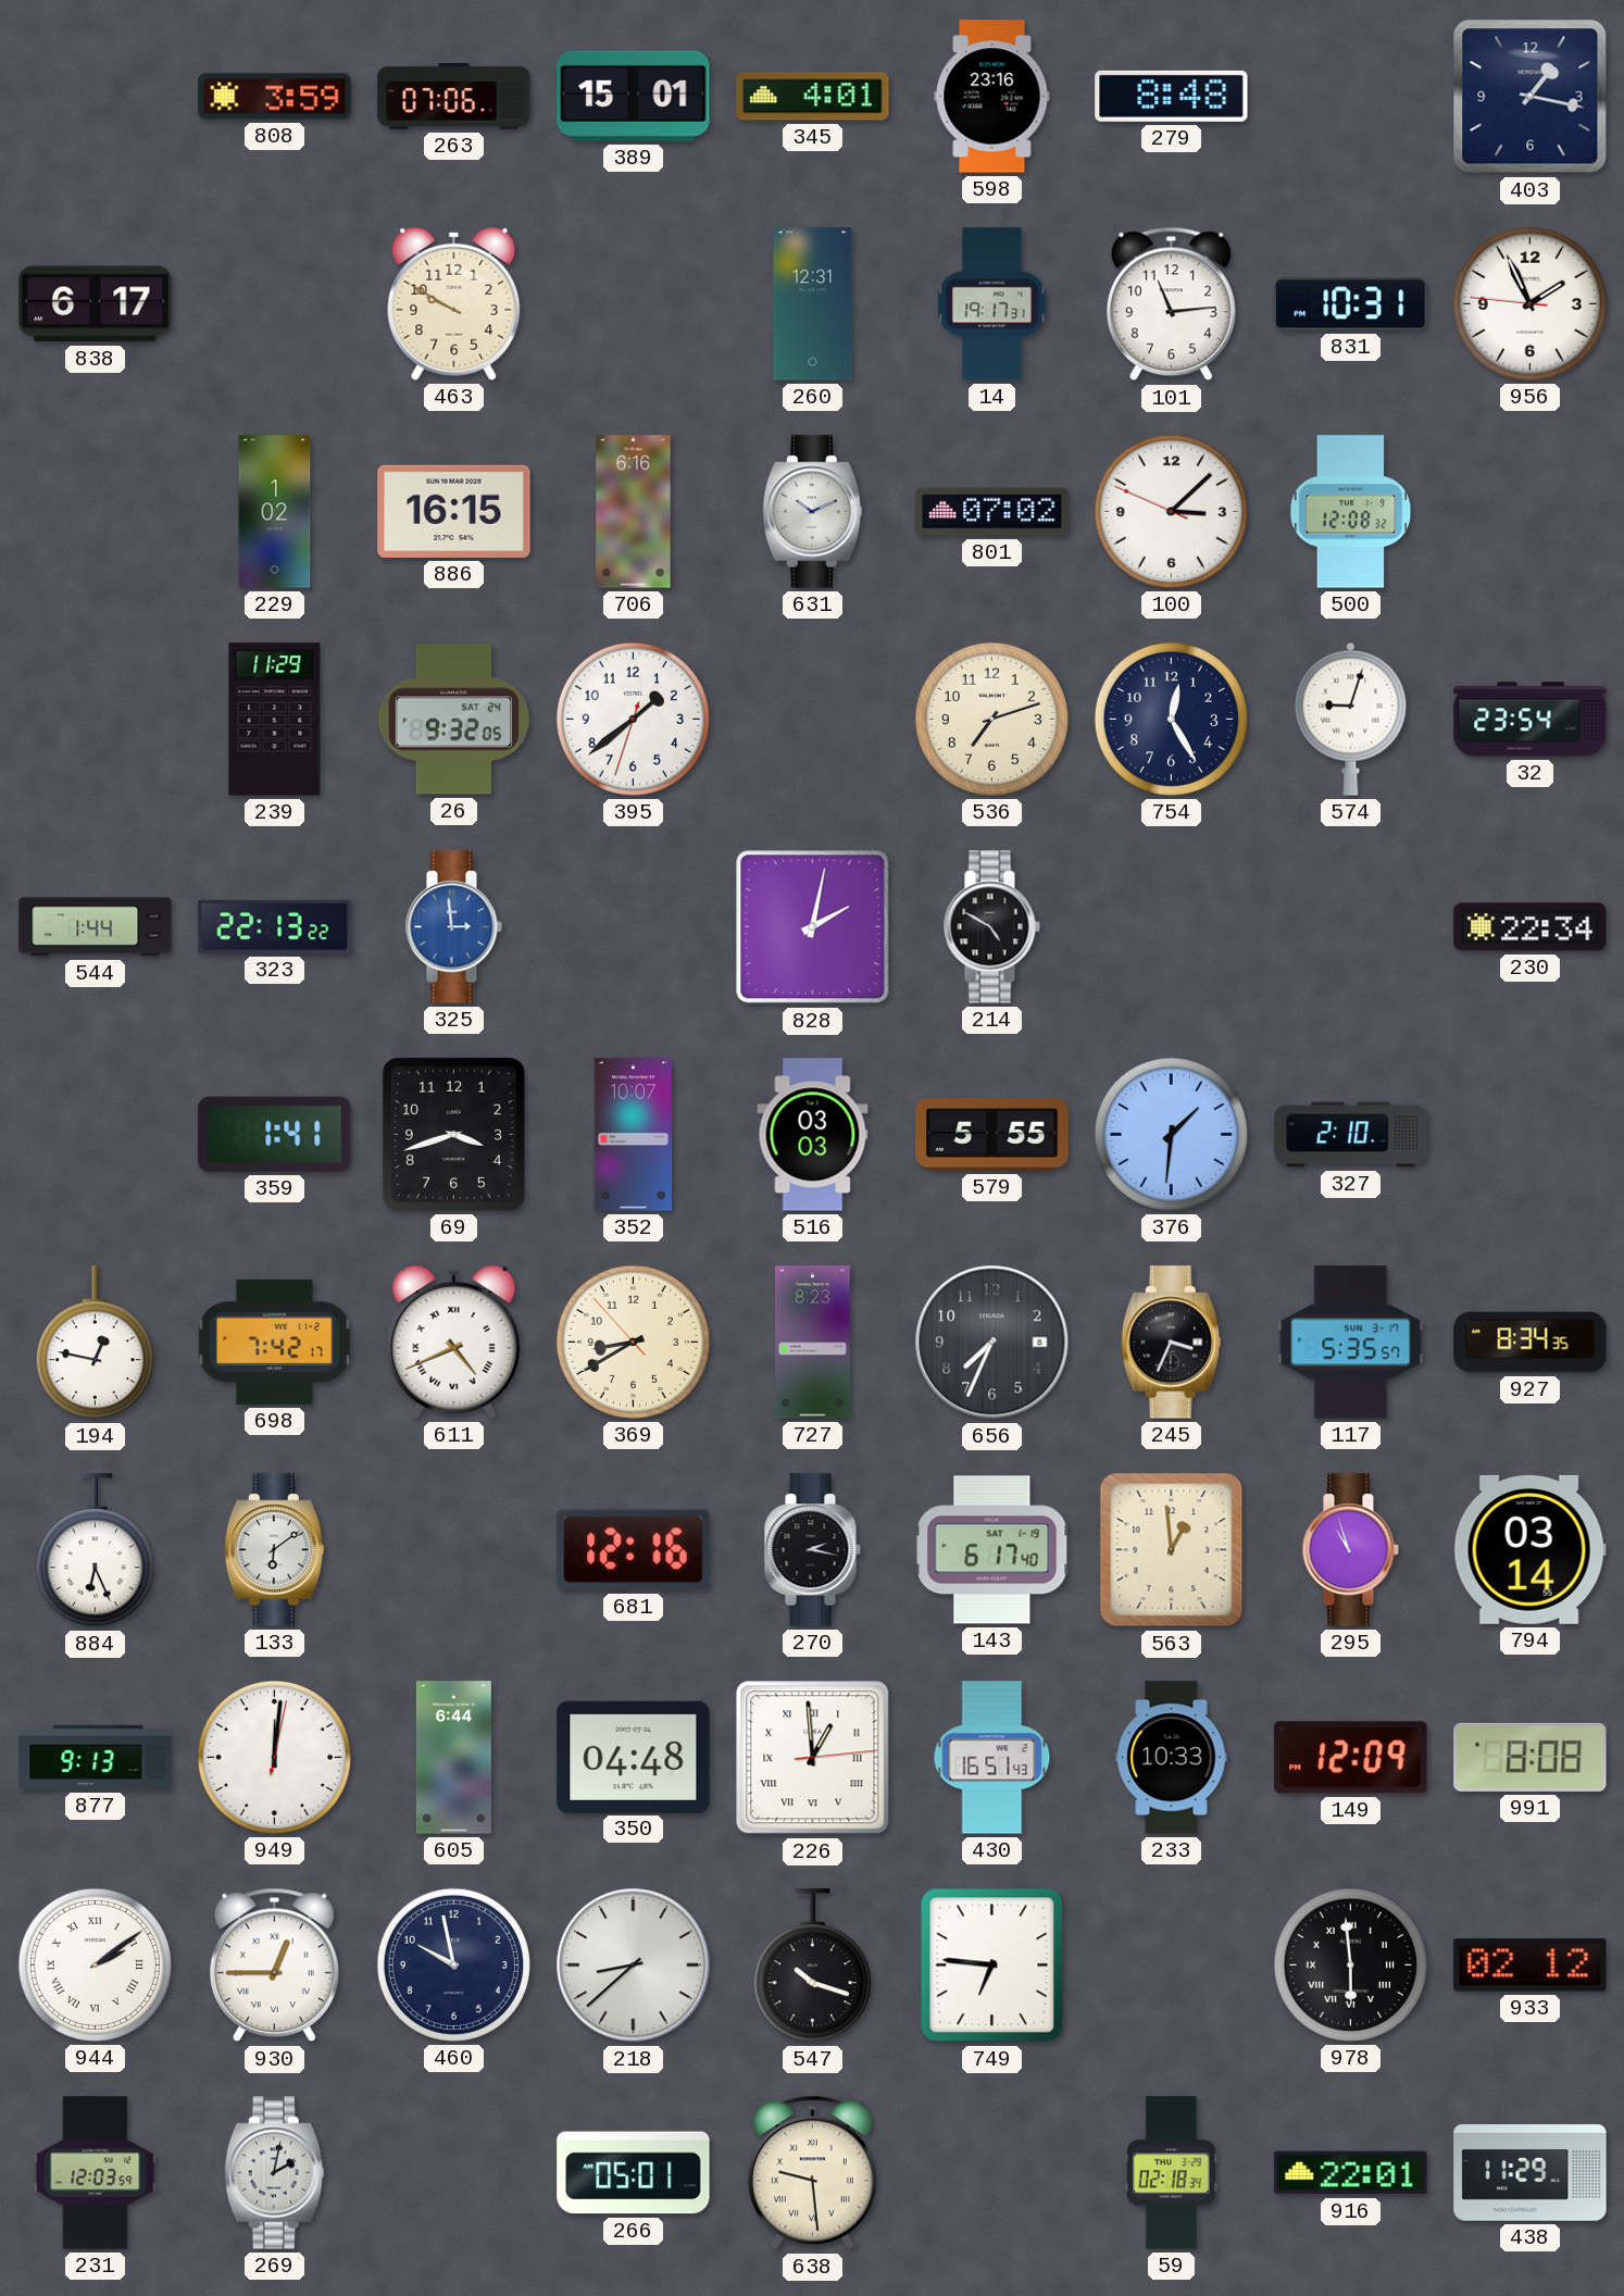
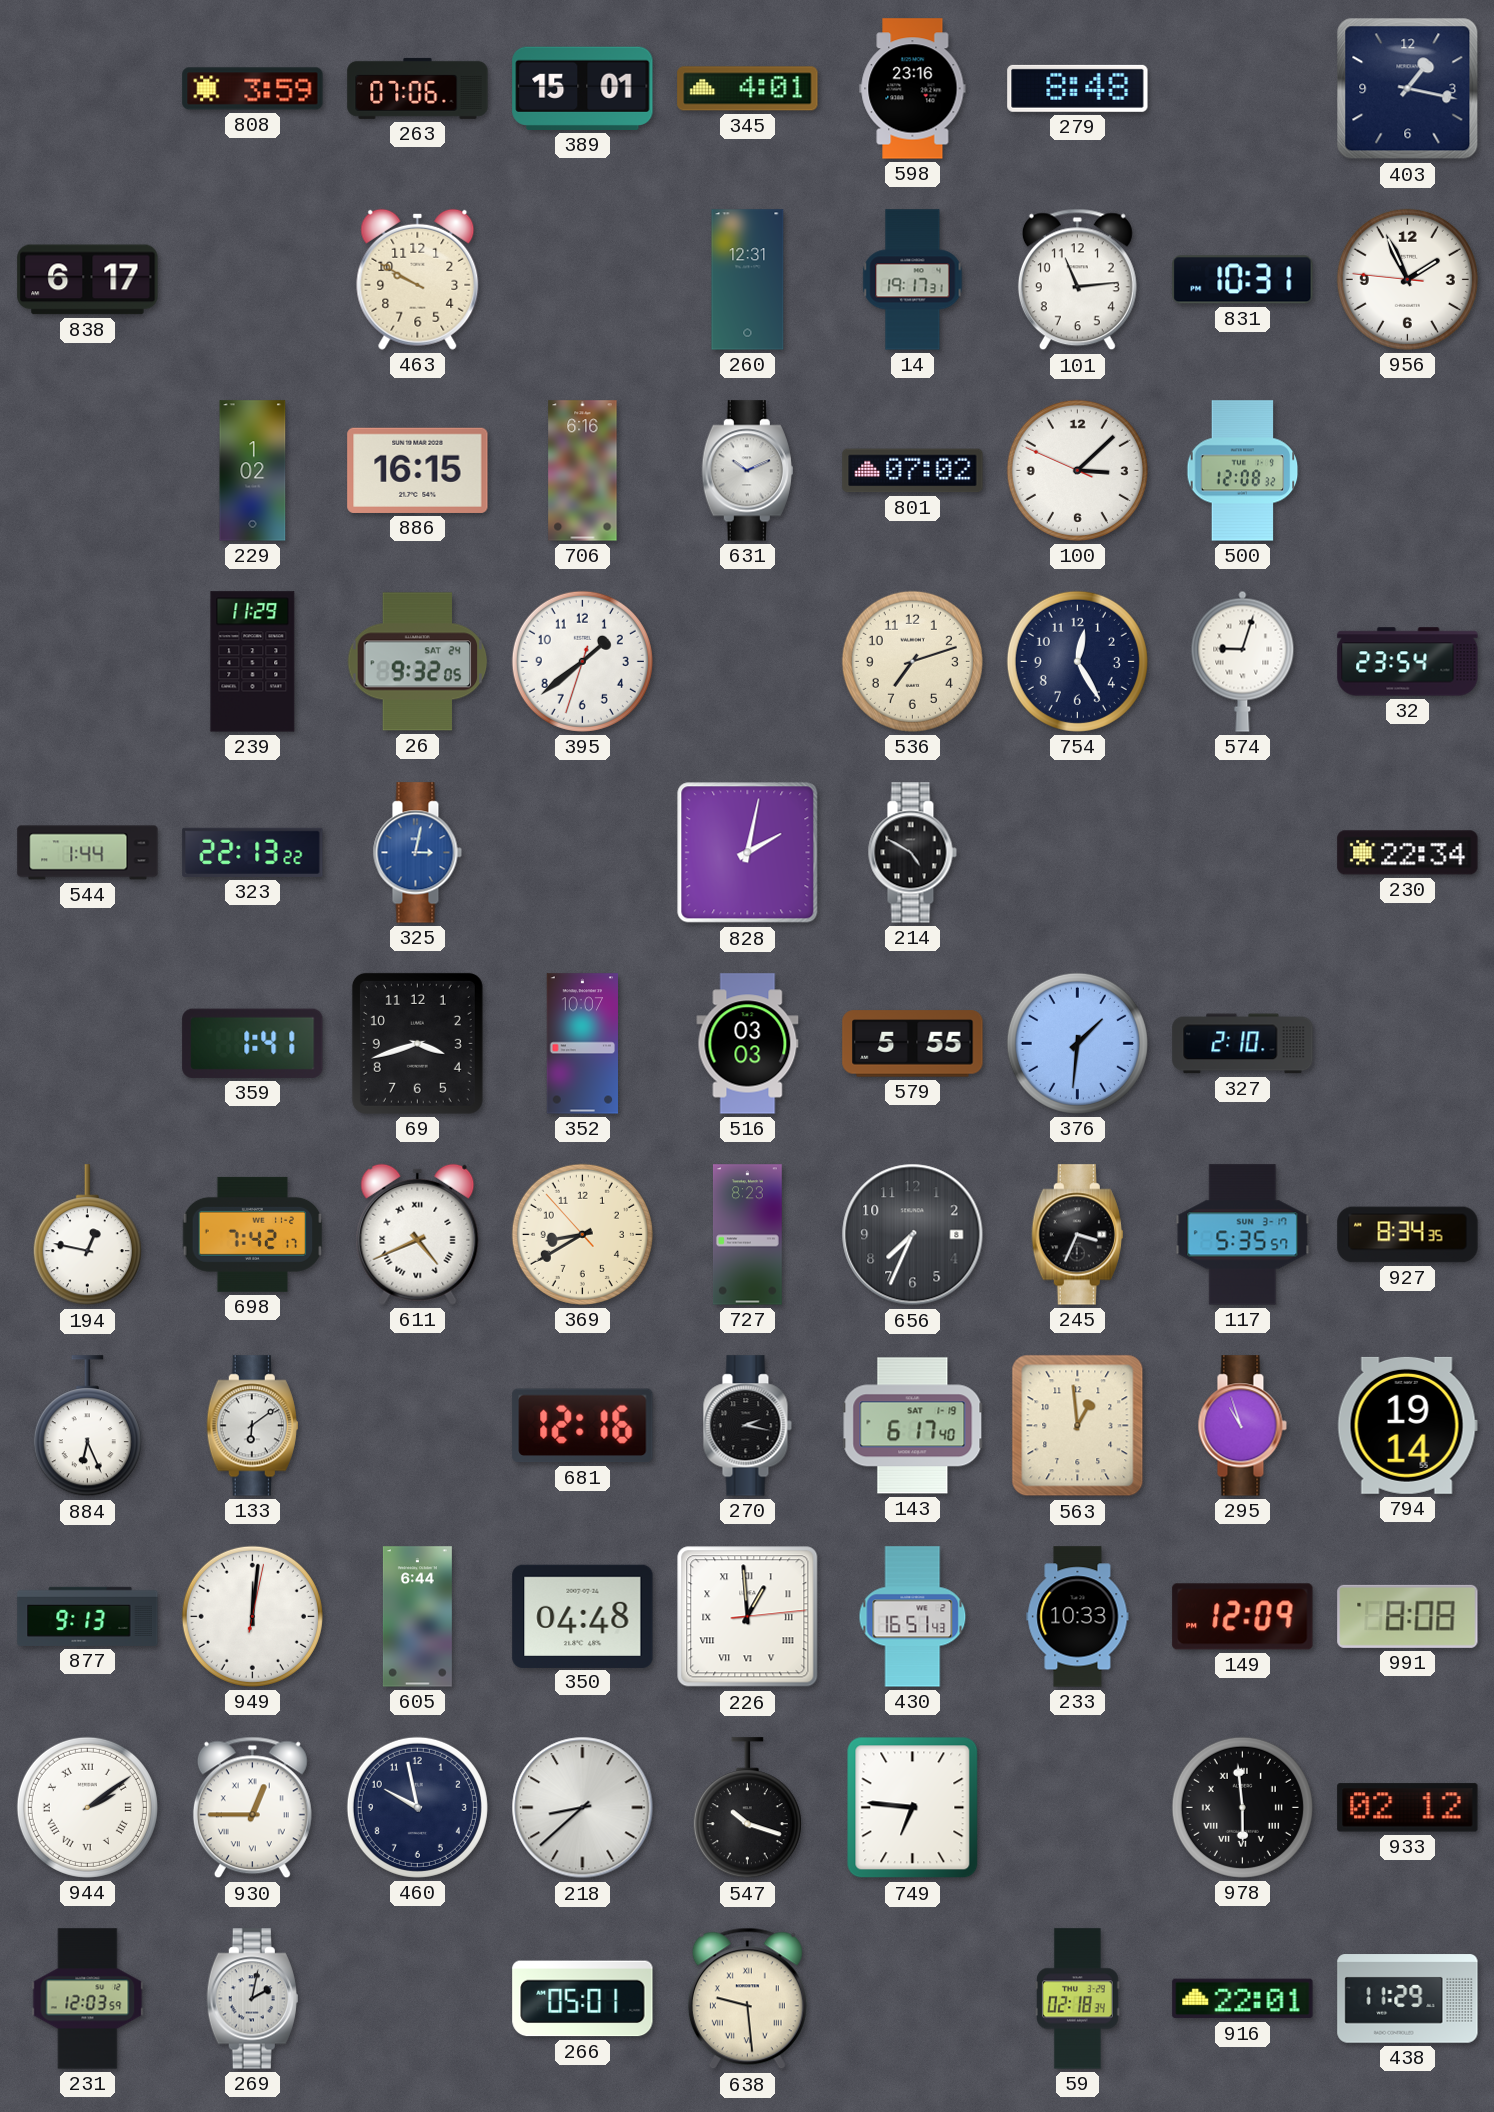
325: 2:59 -> 3:02
794: 03:14 -> 19:14
